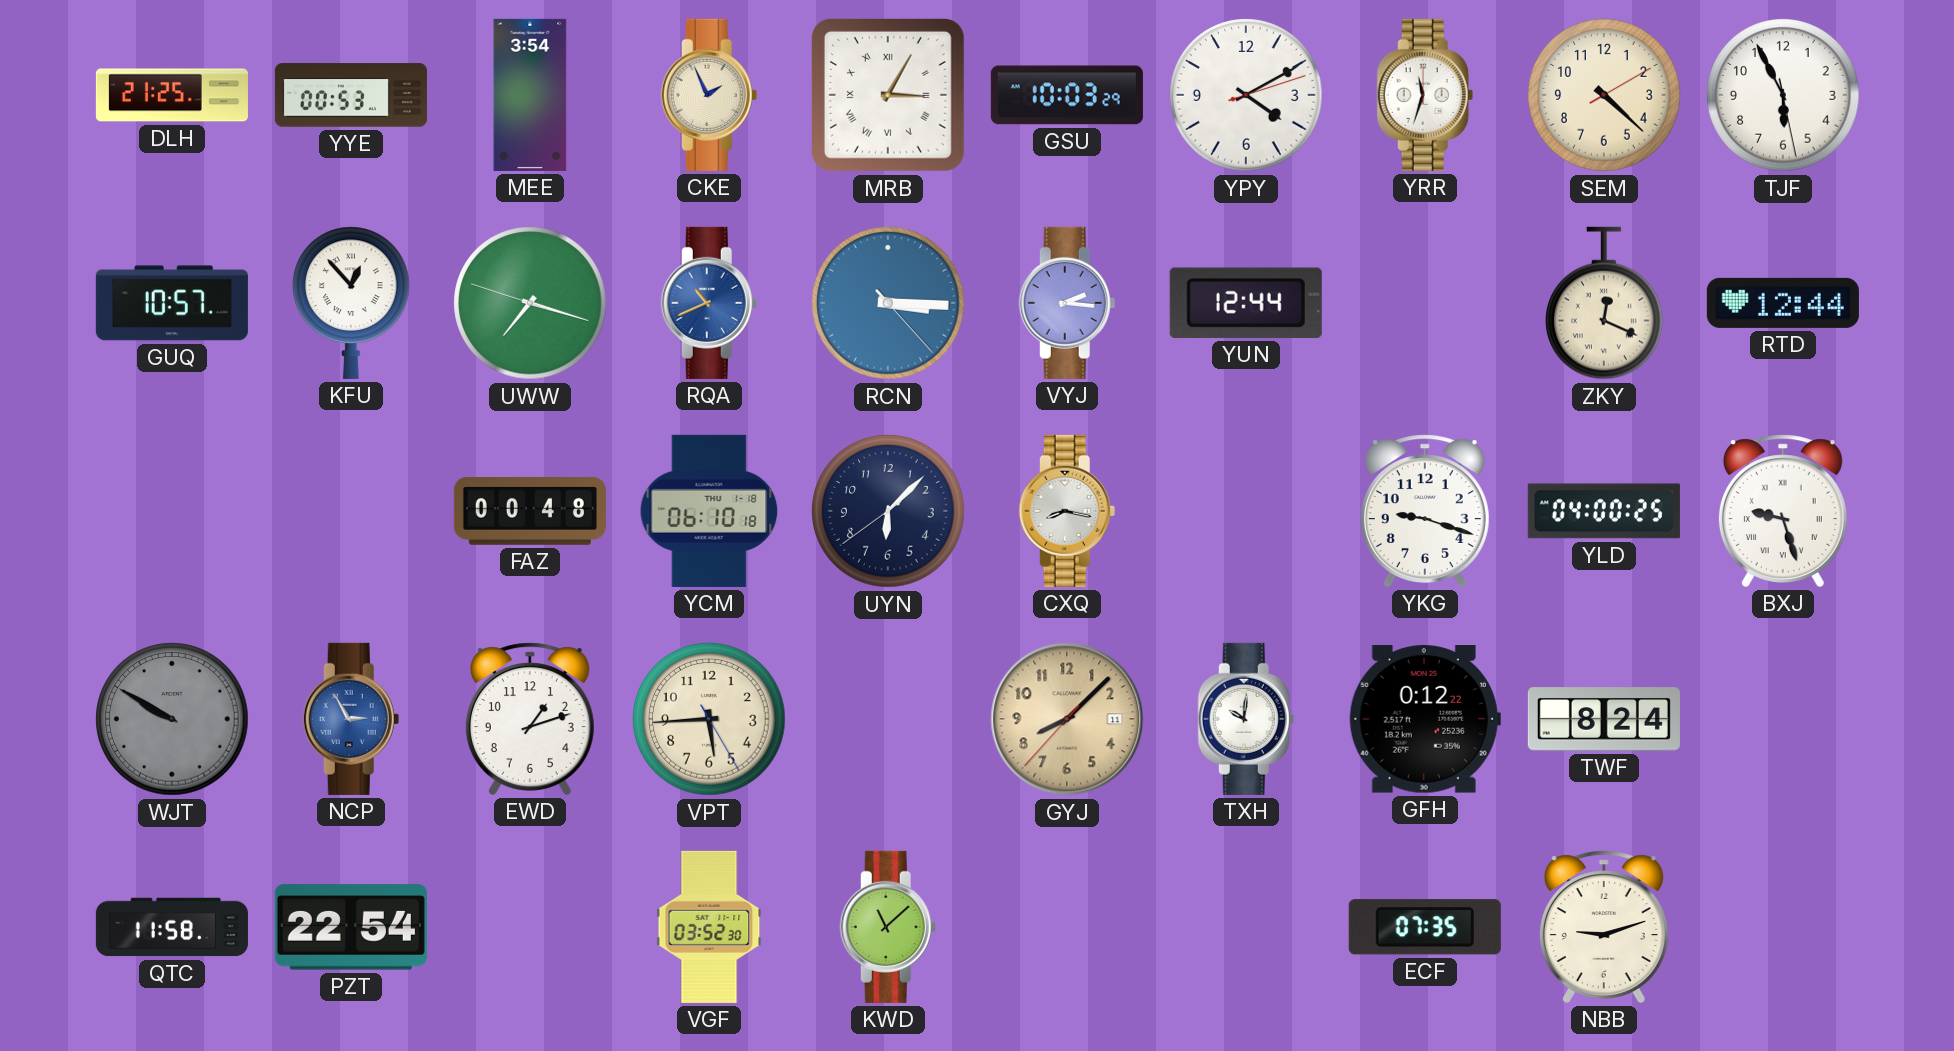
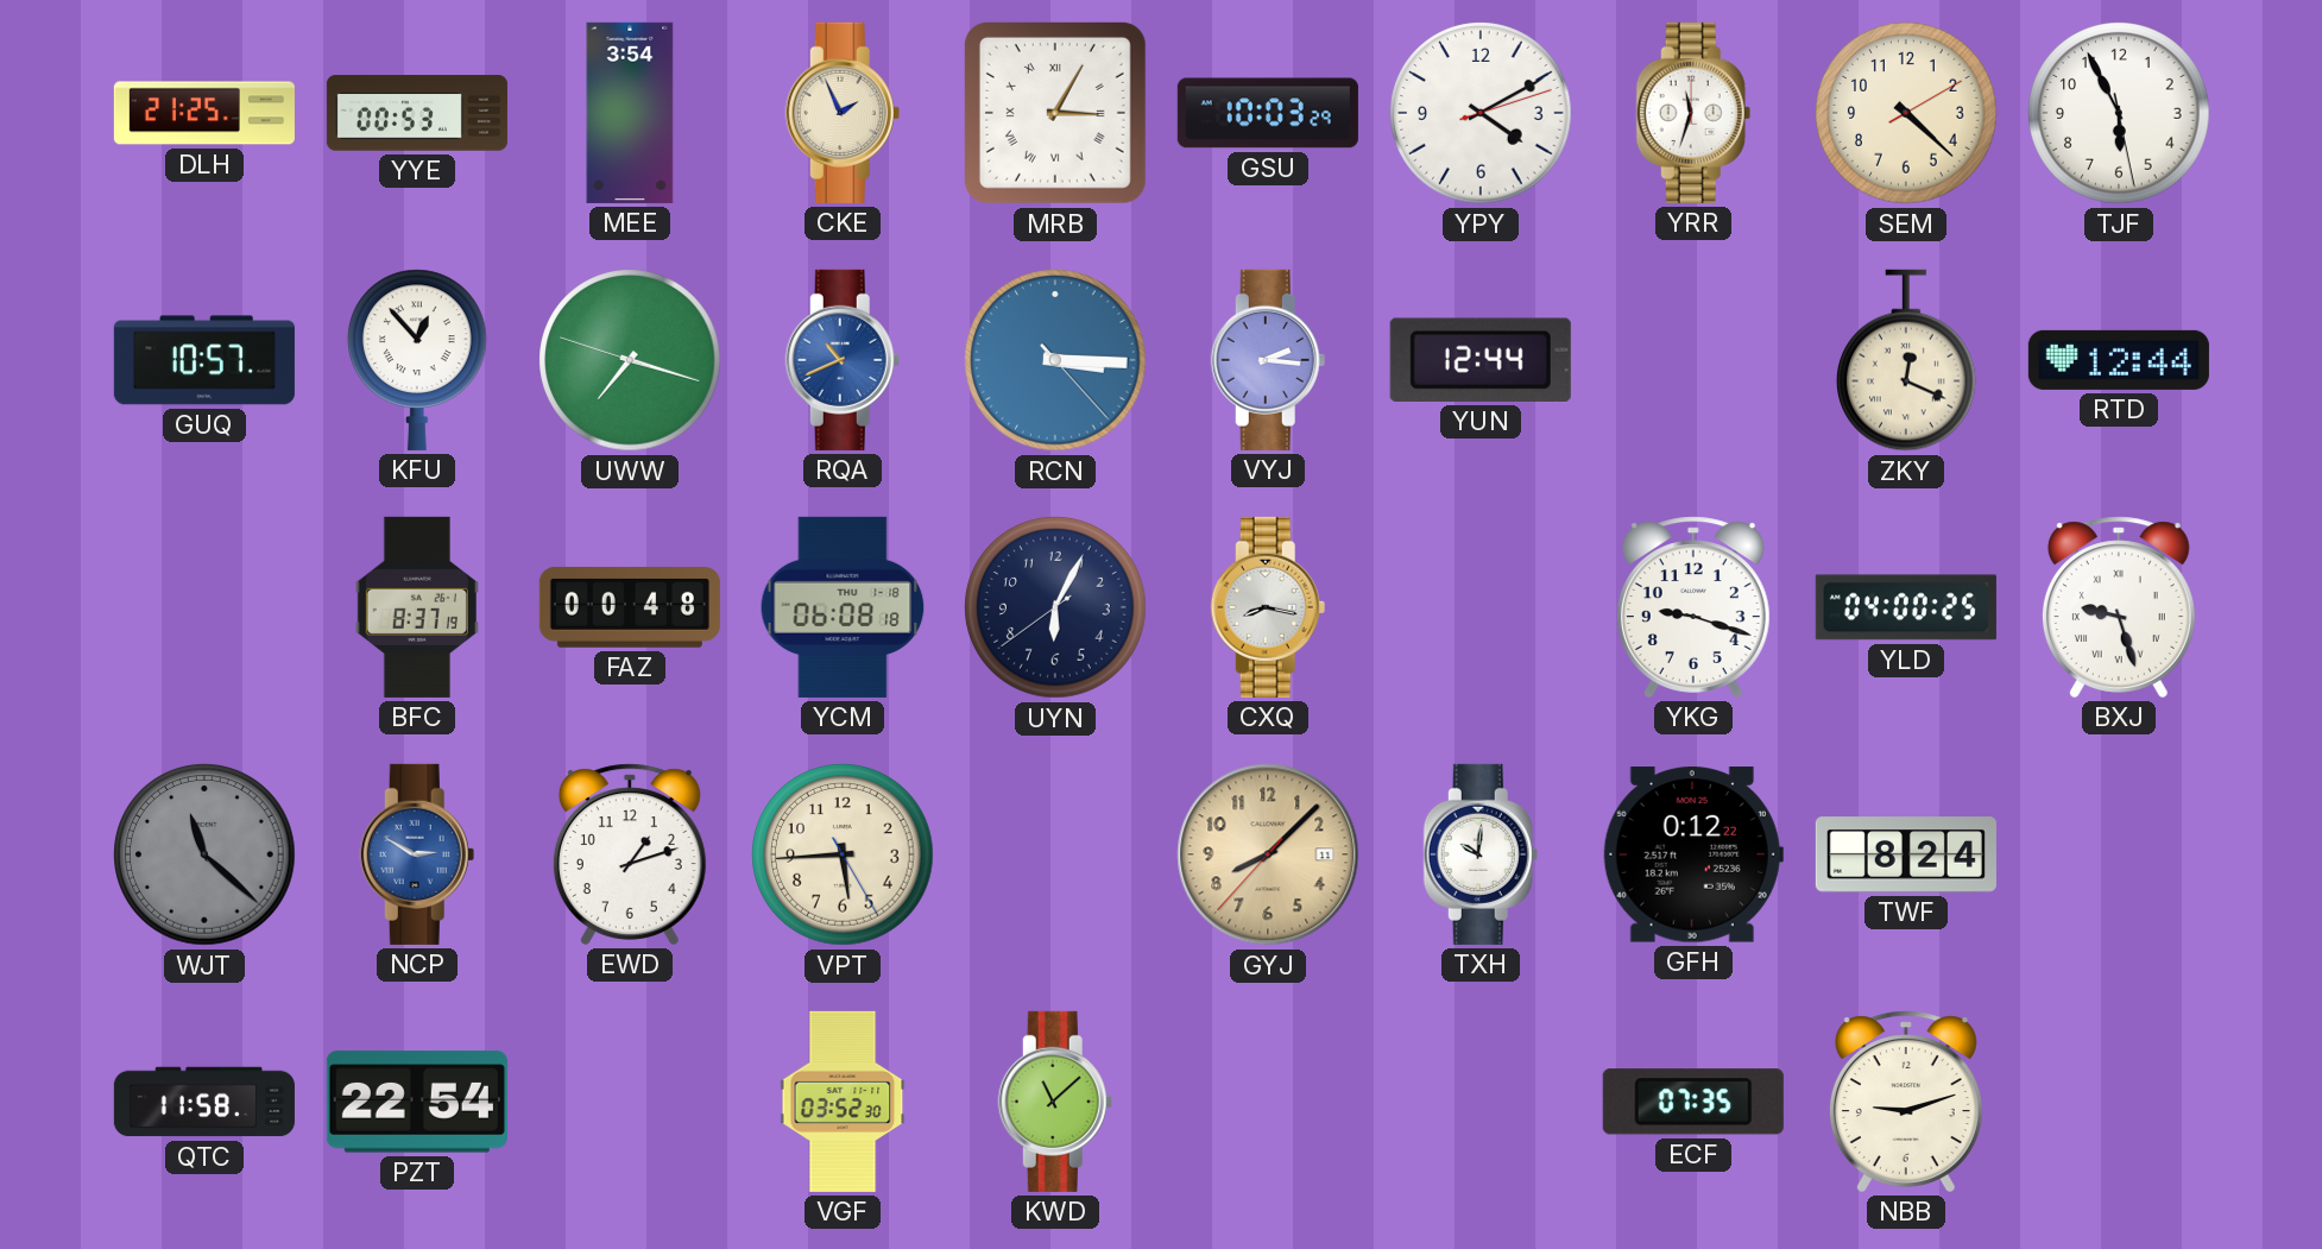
BFC: none -> 8:37
YCM: 06:10 -> 06:08
UYN: 6:07 -> 6:04
WJT: 9:50 -> 11:22
NCP: 2:55 -> 2:50
